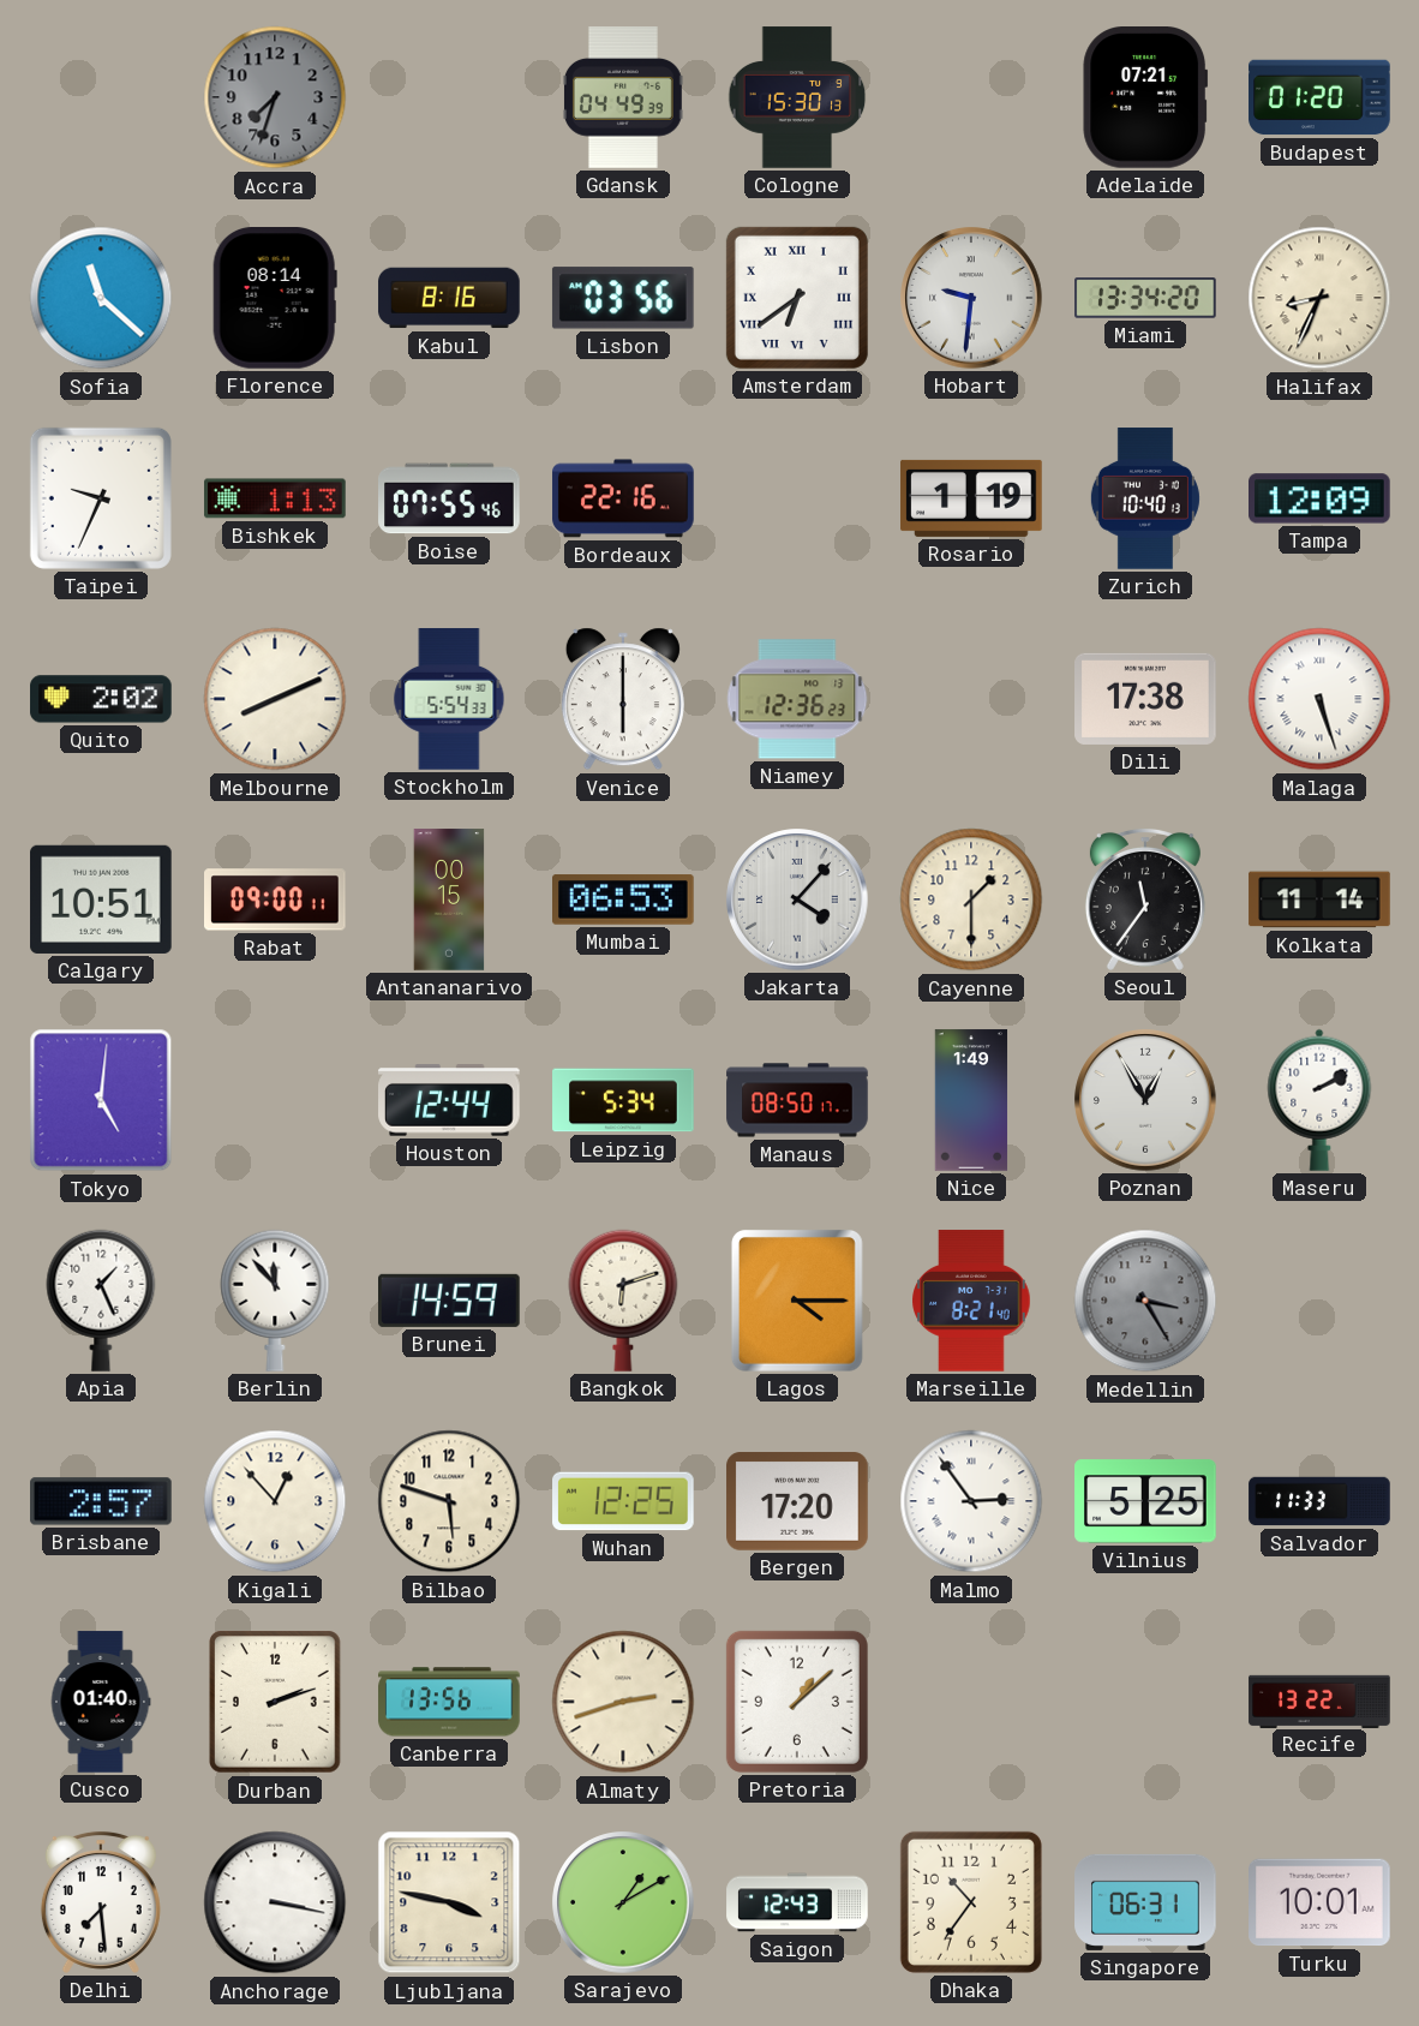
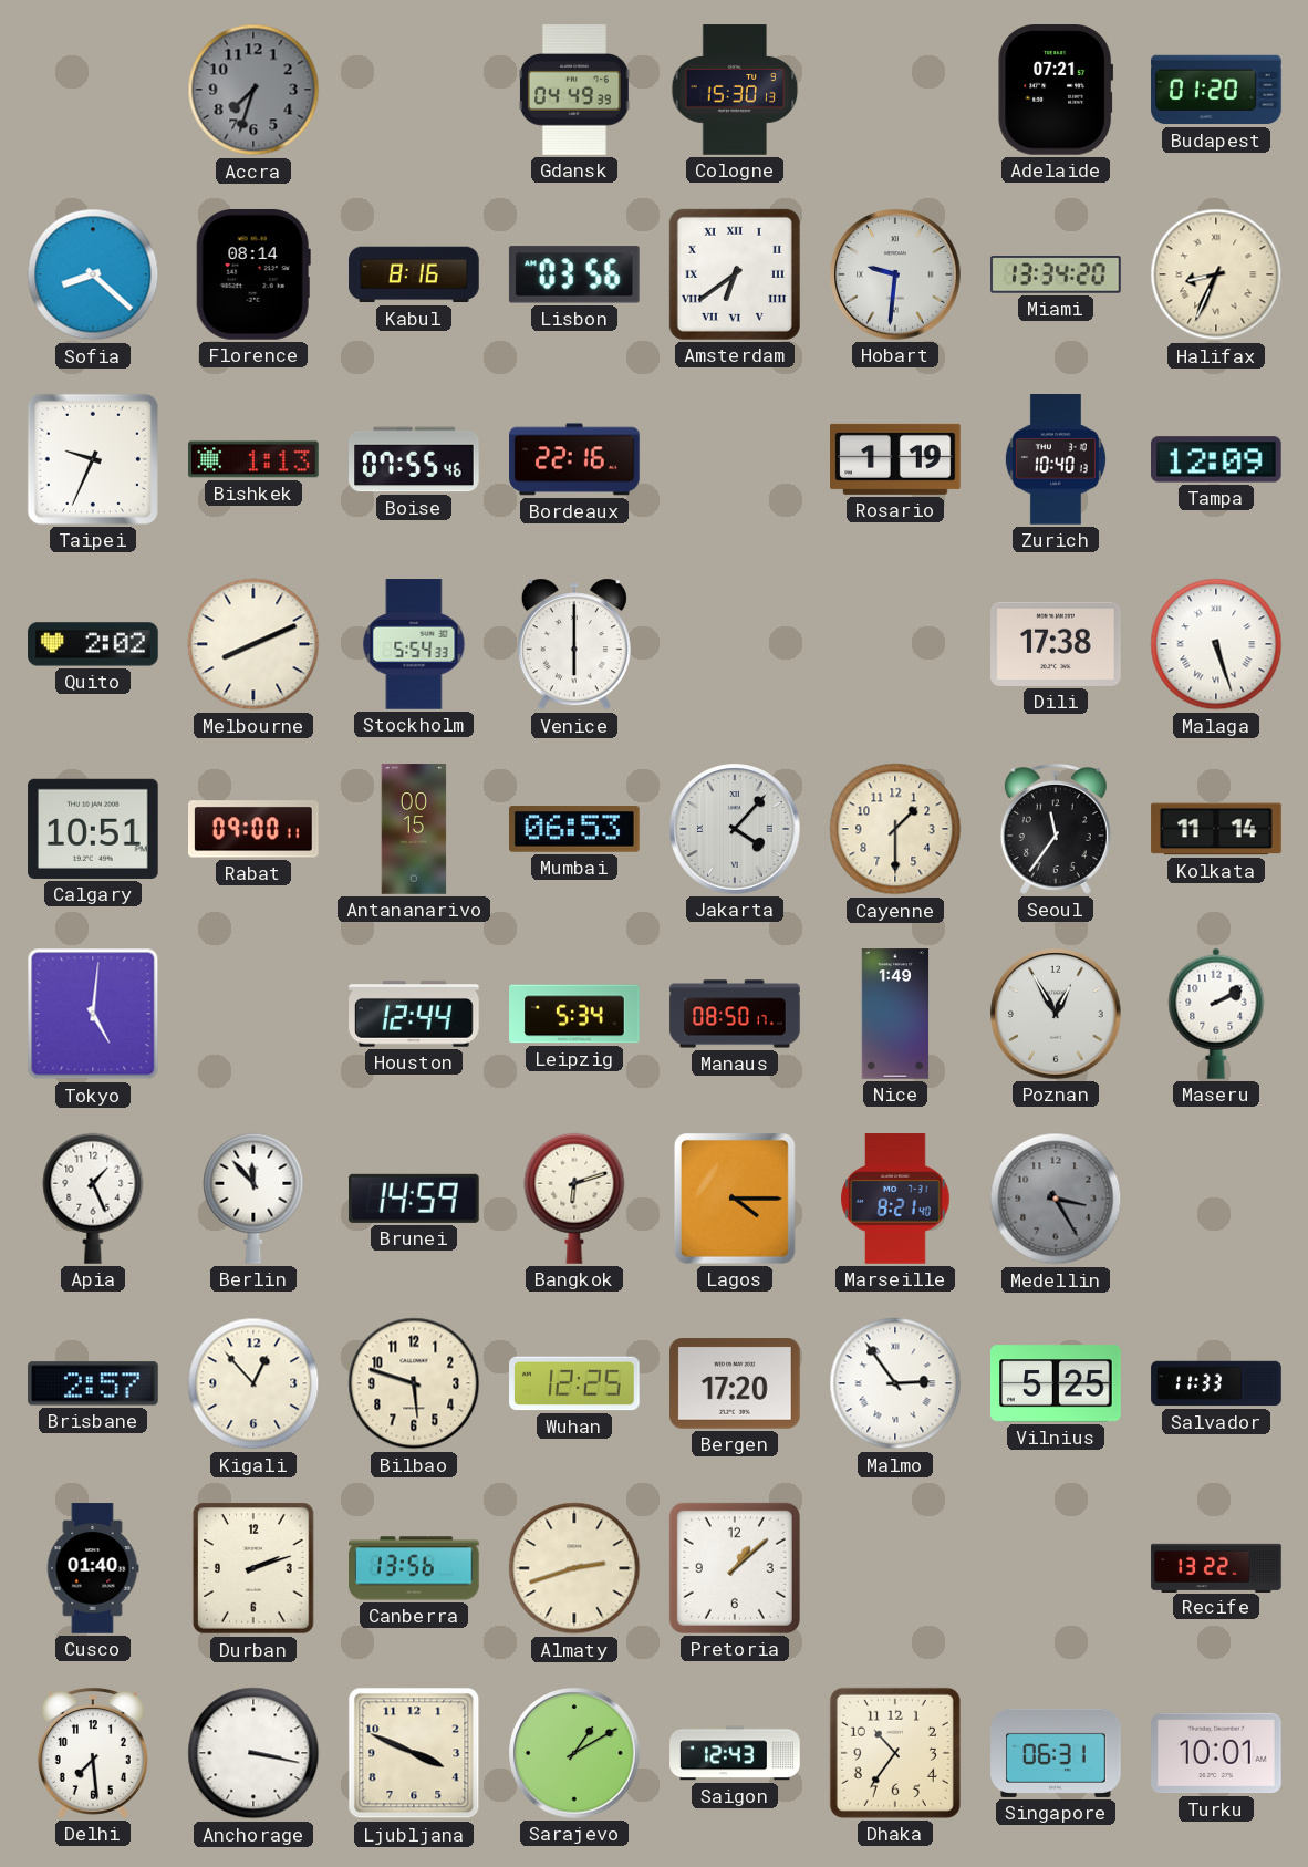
Sofia: 11:22 -> 8:22
Niamey: 12:36 -> none
Ljubljana: 3:47 -> 3:49
